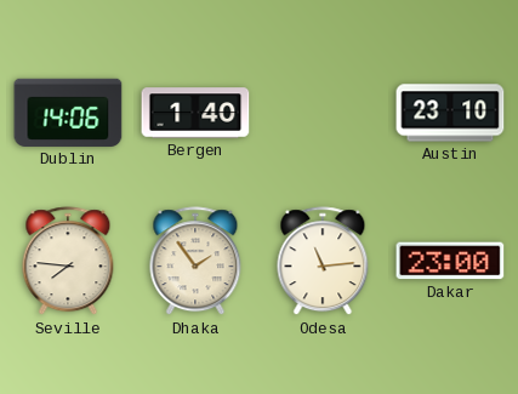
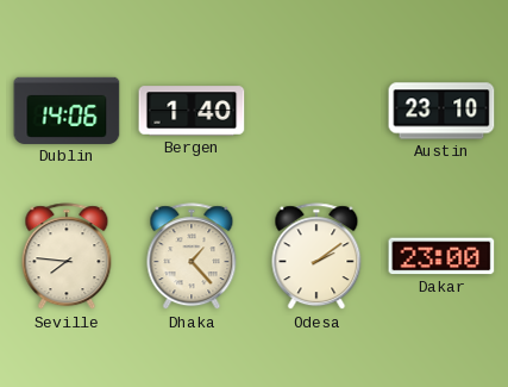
Dhaka: 1:54 -> 1:23
Odesa: 11:14 -> 2:09
